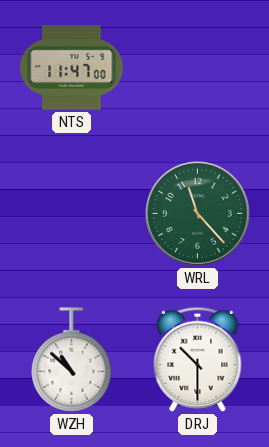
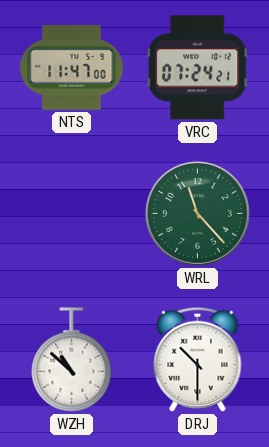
VRC: none -> 07:24
